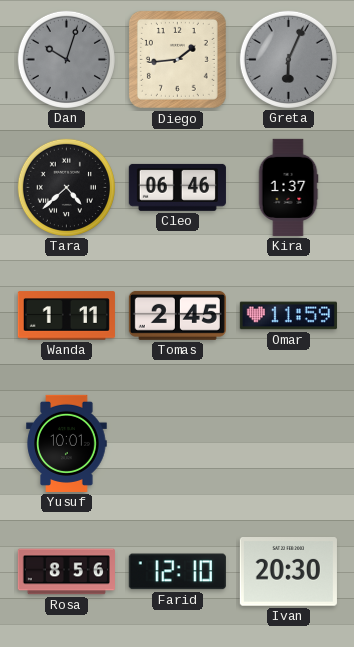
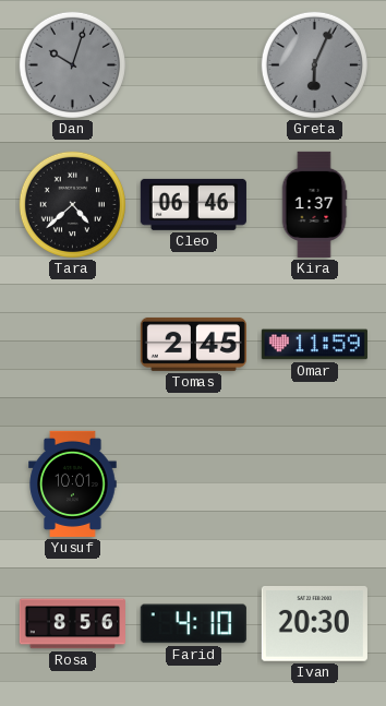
Diego: 1:44 -> none
Wanda: 1:11 -> none
Farid: 12:10 -> 4:10
